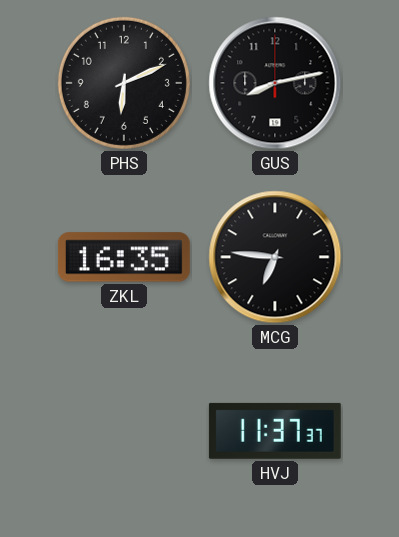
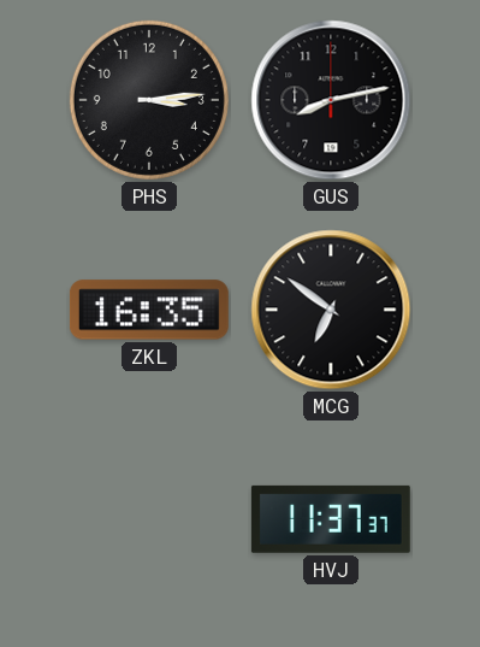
PHS: 6:11 -> 3:14
MCG: 6:46 -> 6:51
